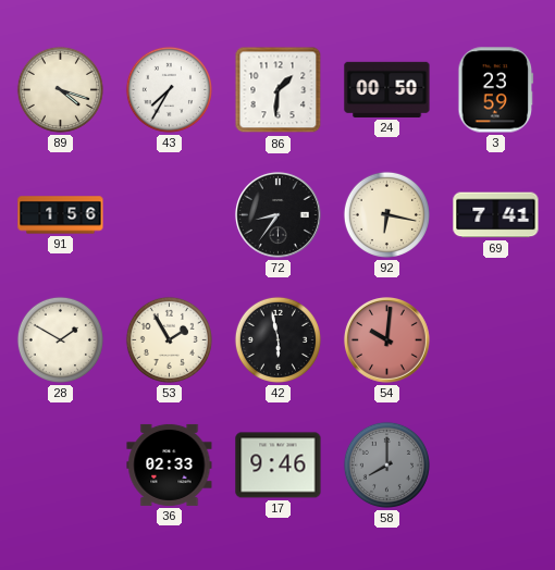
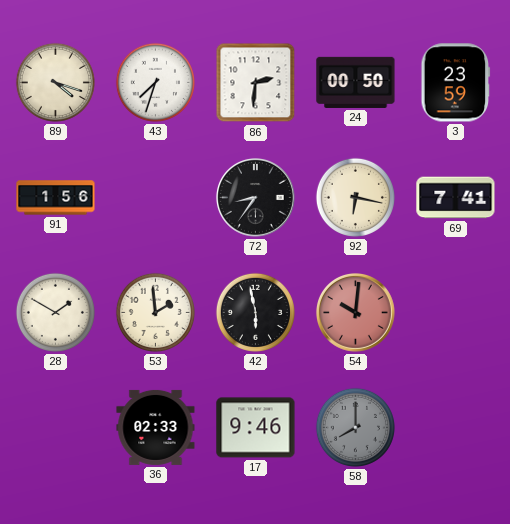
43: 7:35 -> 7:33
86: 1:31 -> 2:31
53: 1:55 -> 1:59
